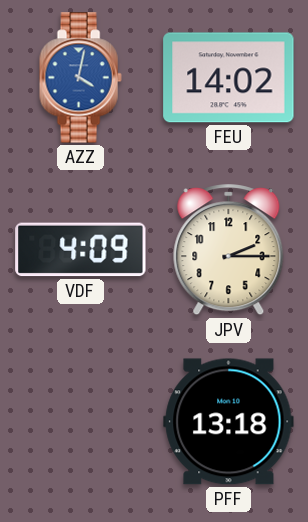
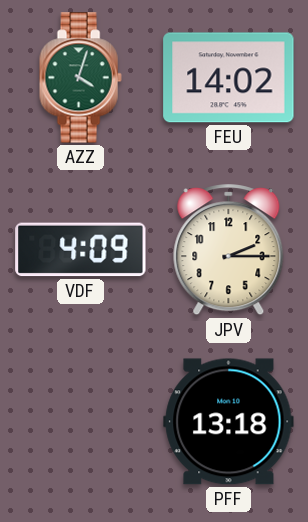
AZZ: 4:02 -> 4:03
AZZ dial: blue -> green
